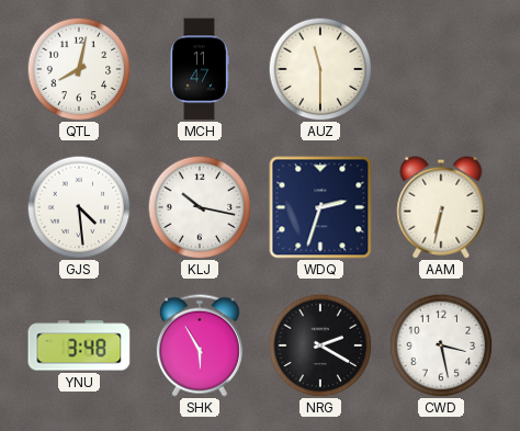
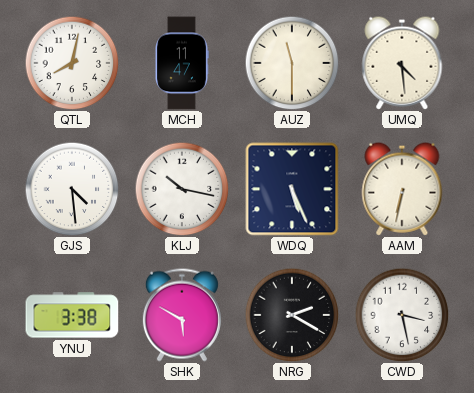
UMQ: none -> 4:29
WDQ: 2:33 -> 5:26
YNU: 3:48 -> 3:38
SHK: 5:55 -> 5:50
